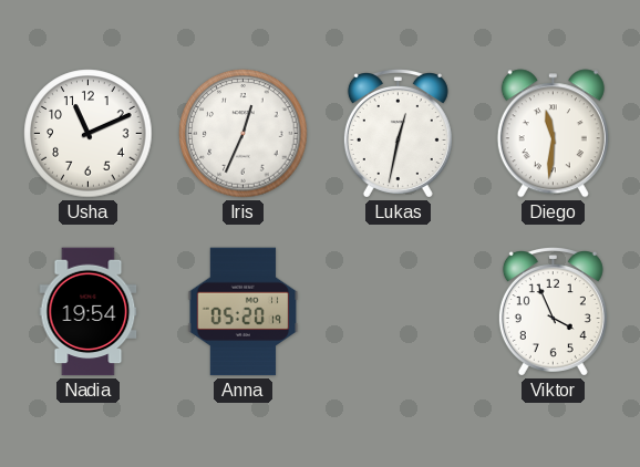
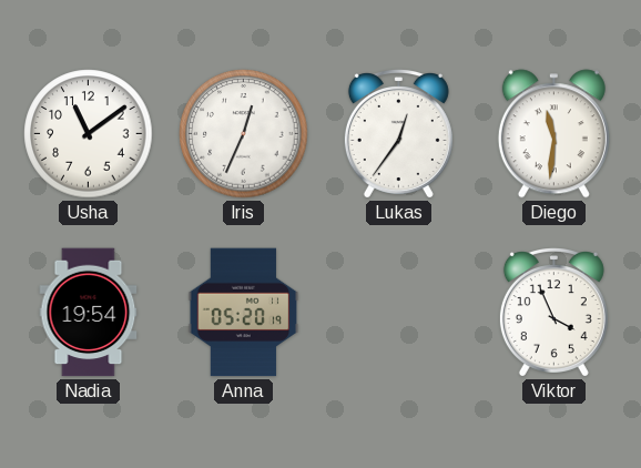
Usha: 11:11 -> 11:09
Lukas: 12:32 -> 12:36
